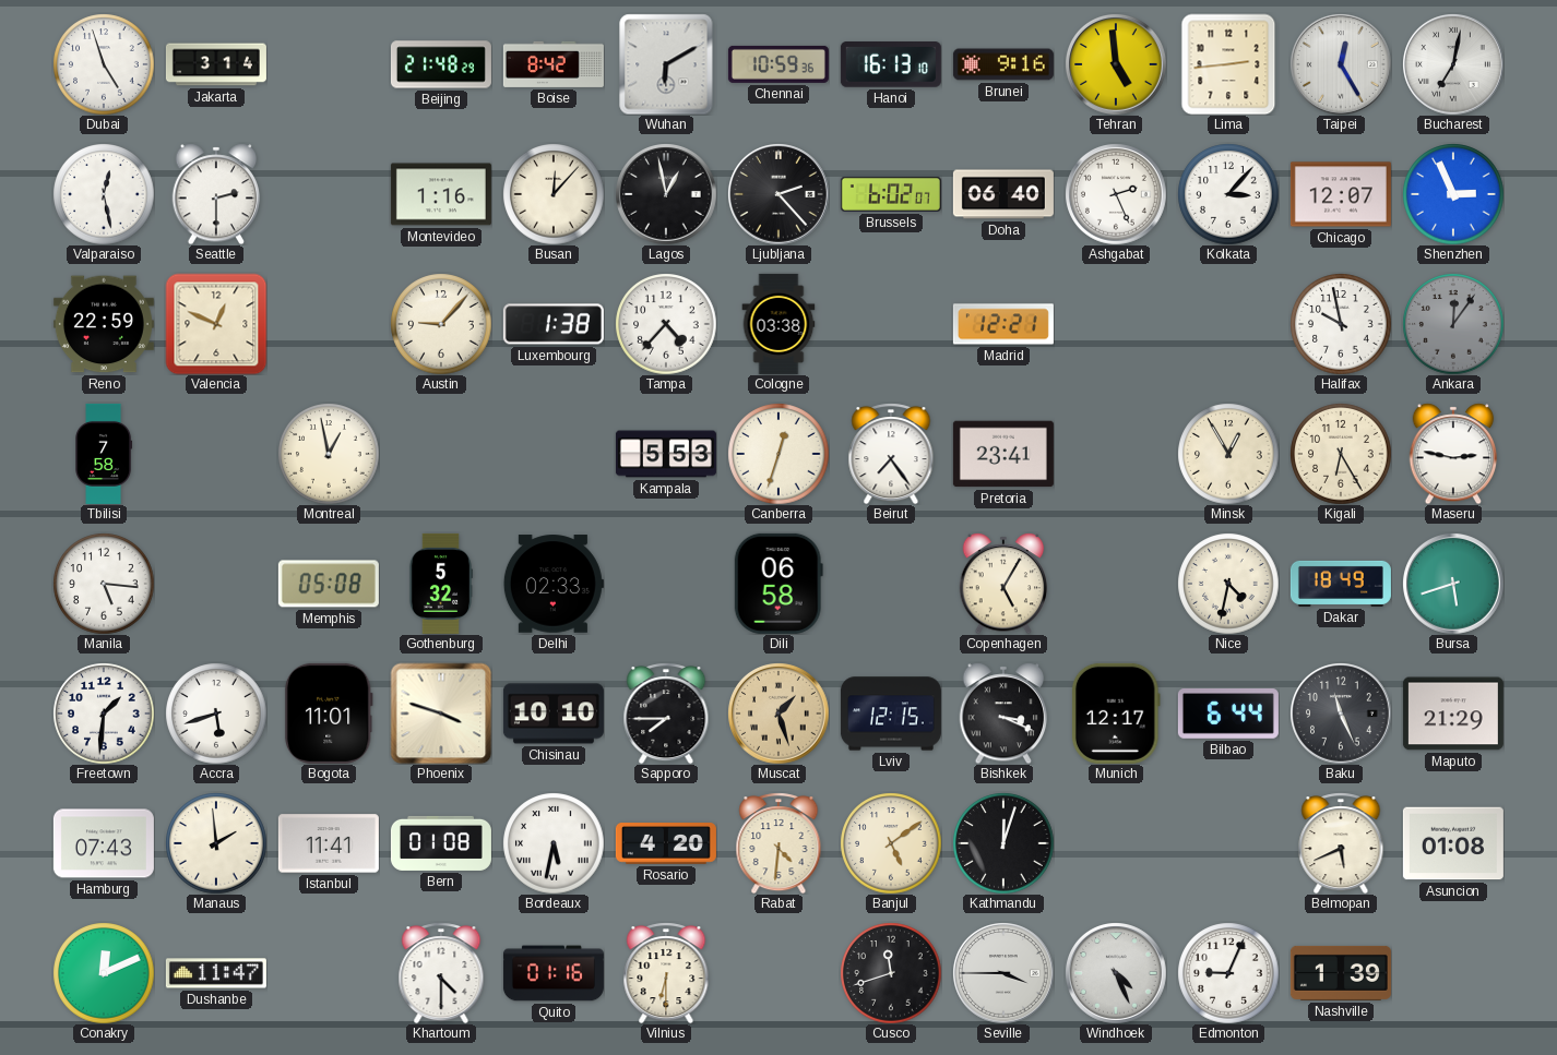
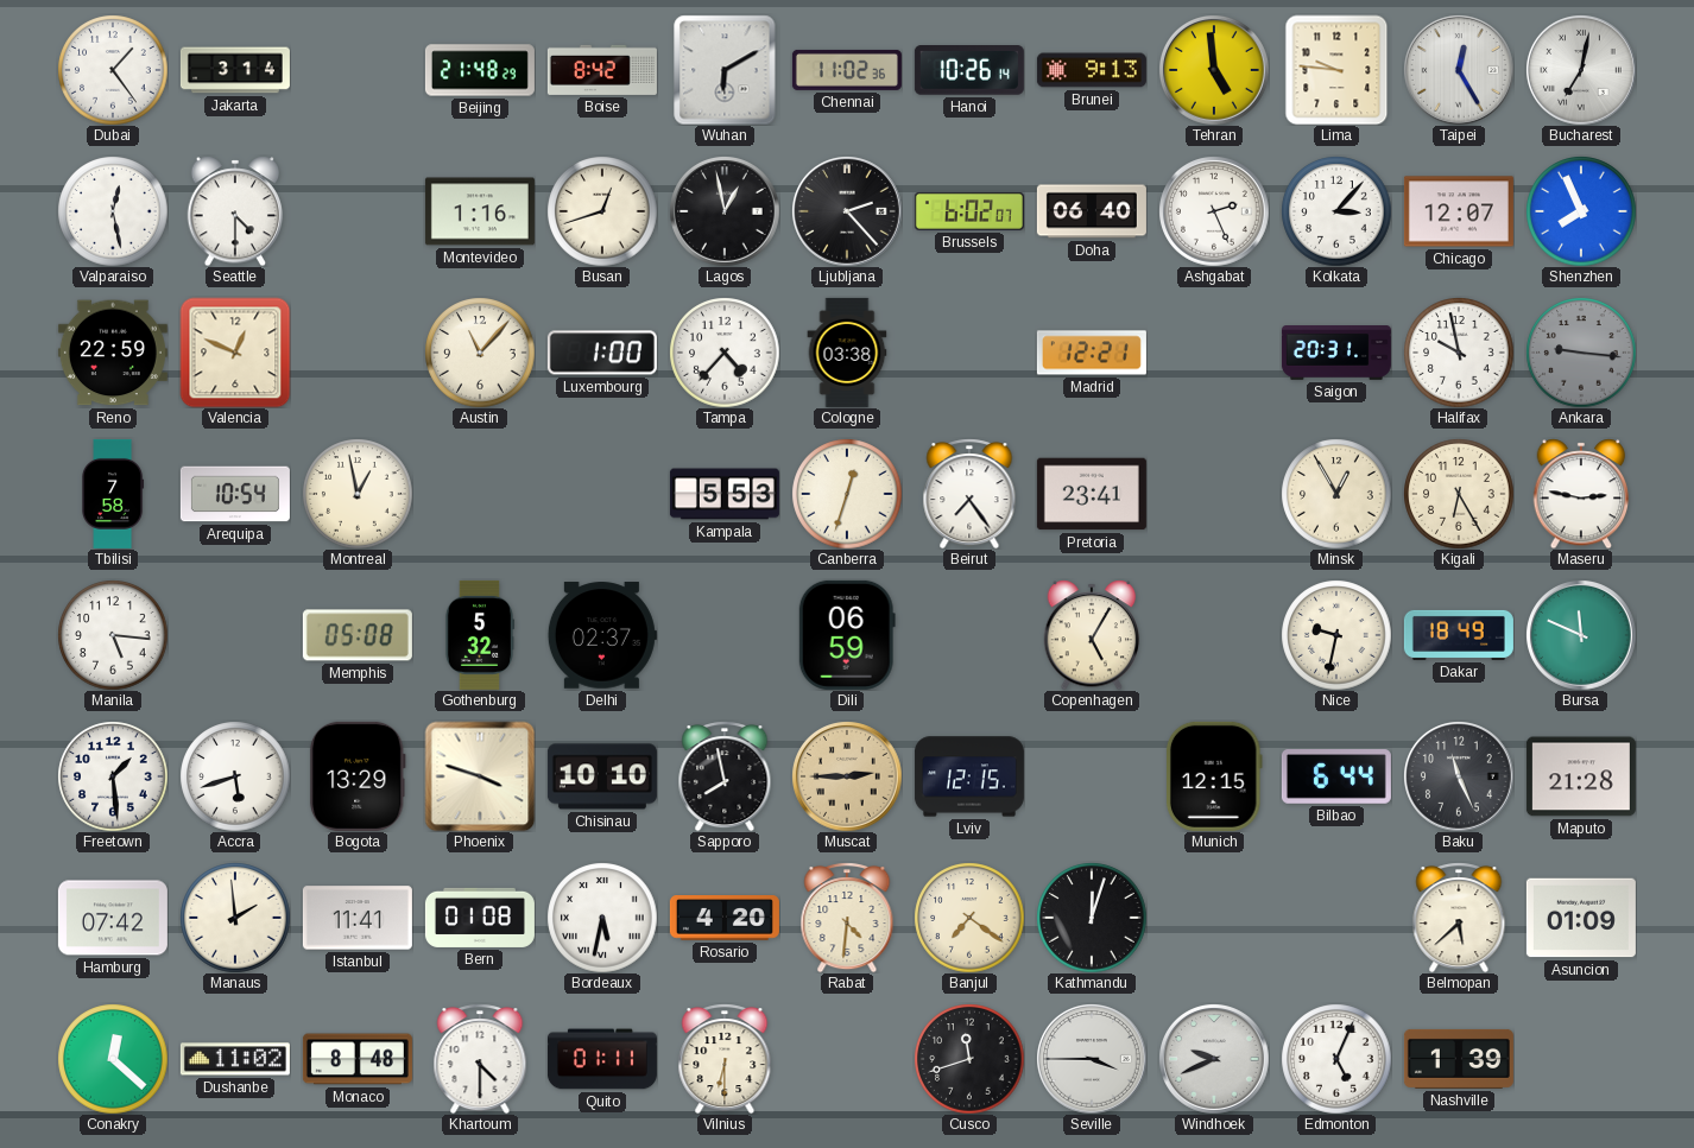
Dubai: 4:57 -> 1:24
Chennai: 10:59 -> 11:02
Hanoi: 16:13 -> 10:26
Brunei: 9:16 -> 9:13
Lima: 2:44 -> 9:46
Seattle: 2:30 -> 4:30
Busan: 12:07 -> 12:42
Shenzhen: 2:56 -> 7:56
Austin: 9:07 -> 11:07
Luxembourg: 1:38 -> 1:00
Saigon: none -> 20:31
Ankara: 12:06 -> 9:16
Arequipa: none -> 10:54
Delhi: 02:33 -> 02:37
Dili: 06:58 -> 06:59
Nice: 4:32 -> 9:32
Bursa: 5:42 -> 11:49
Freetown: 1:31 -> 1:29
Bogota: 11:01 -> 13:29
Sapporo: 7:45 -> 7:58
Muscat: 1:27 -> 2:45
Bishkek: 3:19 -> none
Munich: 12:17 -> 12:15
Maputo: 21:29 -> 21:28
Hamburg: 07:43 -> 07:42
Banjul: 5:09 -> 7:21
Belmopan: 5:41 -> 5:38
Asuncion: 01:08 -> 01:09
Conakry: 12:11 -> 12:22
Dushanbe: 11:47 -> 11:02
Monaco: none -> 8:48
Quito: 01:16 -> 01:11
Windhoek: 4:26 -> 9:41
Edmonton: 9:04 -> 5:04
